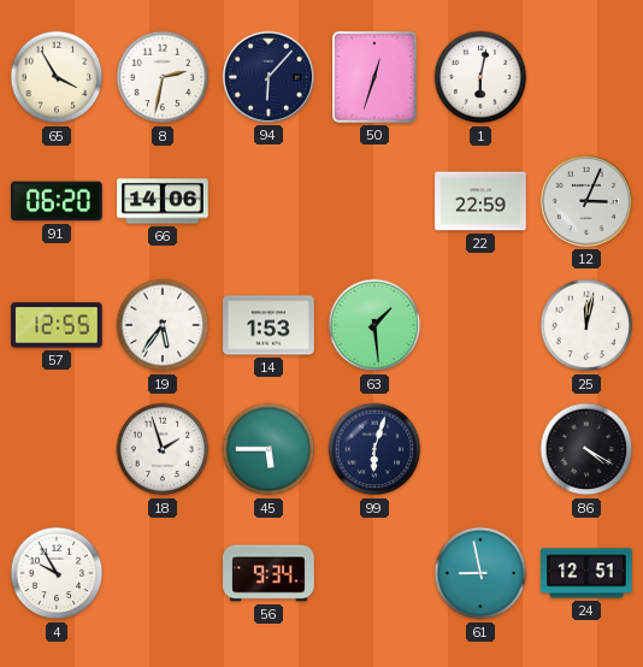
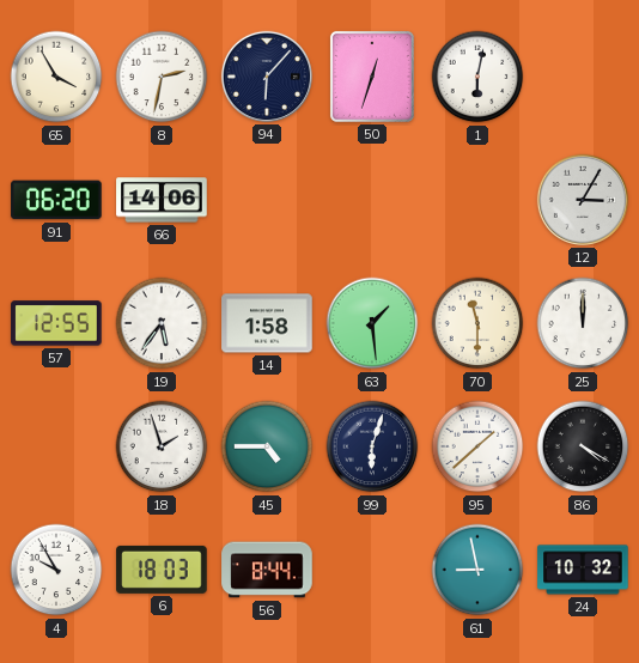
22: 22:59 -> none
12: 3:04 -> 3:05
14: 1:53 -> 1:58
70: none -> 11:30
25: 12:02 -> 12:00
45: 5:45 -> 4:45
95: none -> 1:38
6: none -> 18:03
56: 9:34 -> 8:44
24: 12:51 -> 10:32
